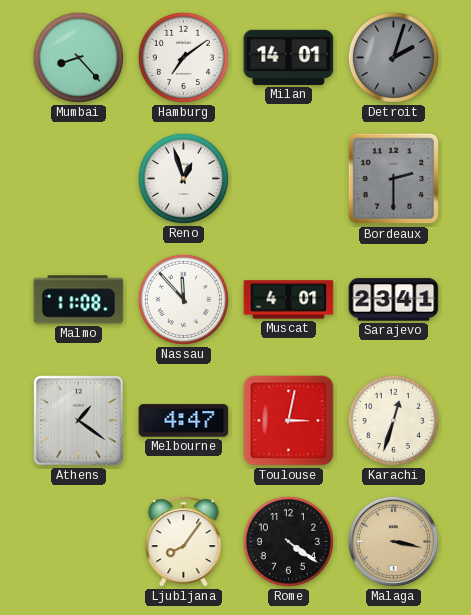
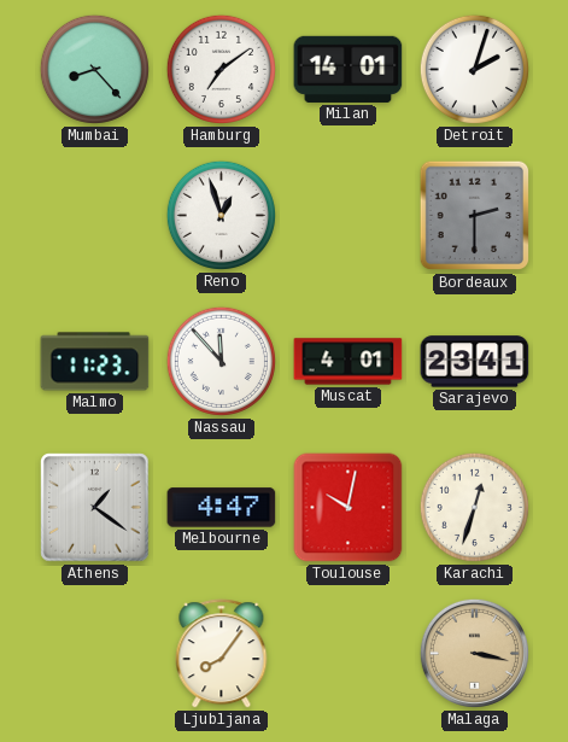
Detroit dial: grey -> white
Malmo: 11:08 -> 11:23
Toulouse: 3:02 -> 10:02
Rome: 4:21 -> none
